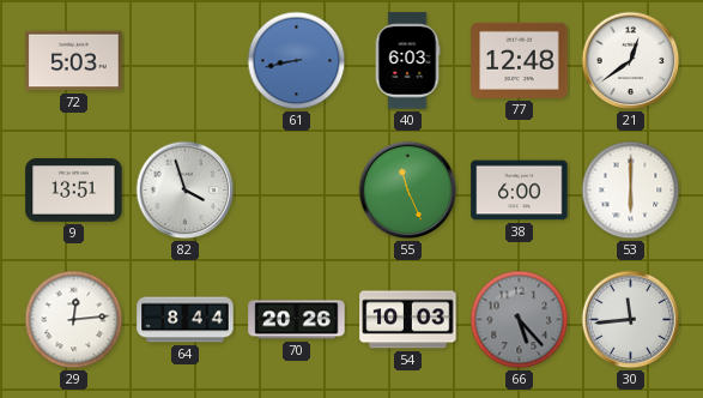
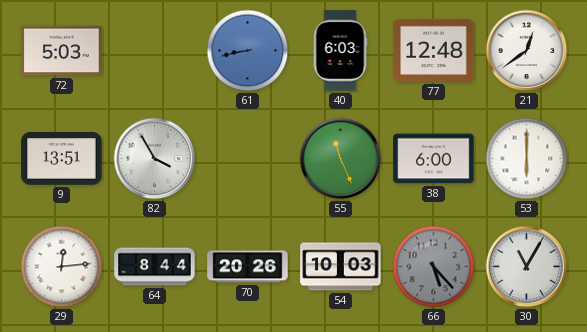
82: 3:57 -> 3:55
30: 11:44 -> 11:05
